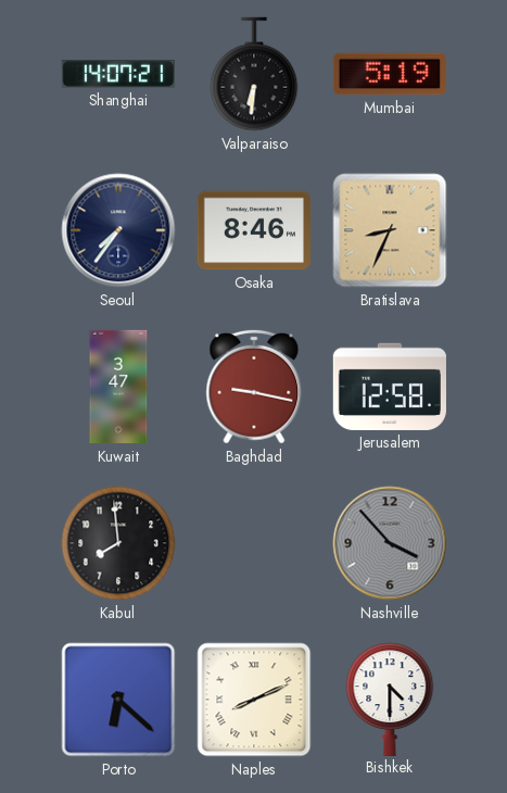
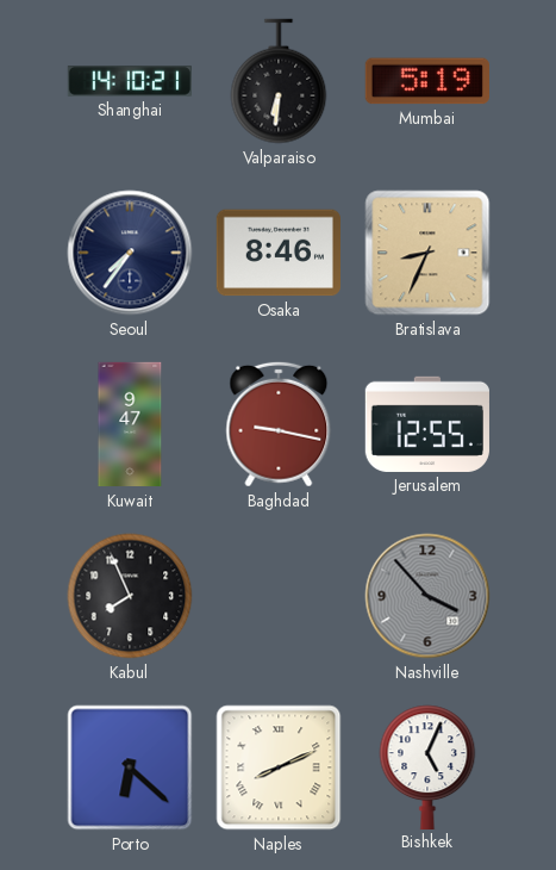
Shanghai: 14:07 -> 14:10
Kuwait: 3:47 -> 9:47
Jerusalem: 12:58 -> 12:55
Kabul: 7:59 -> 7:56
Bishkek: 4:30 -> 5:04
